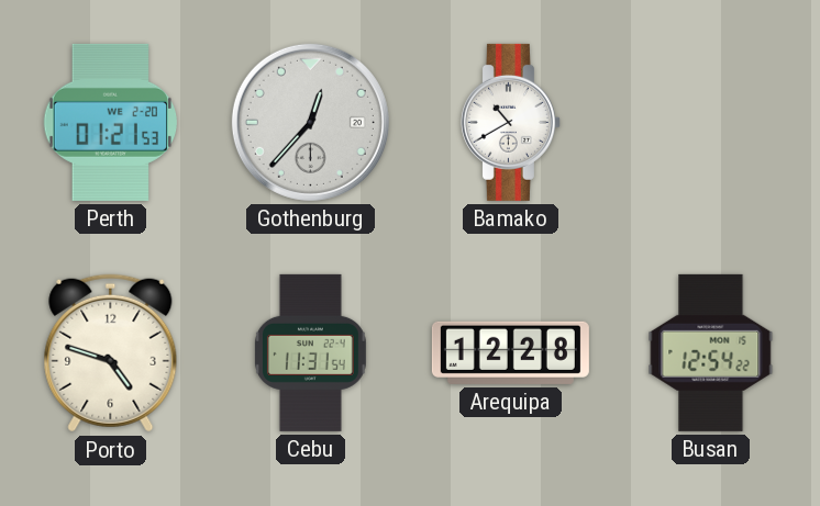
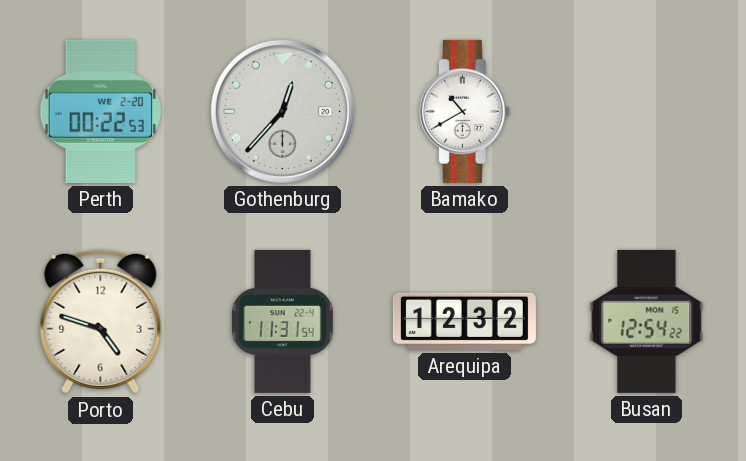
Perth: 01:21 -> 00:22
Arequipa: 12:28 -> 12:32
